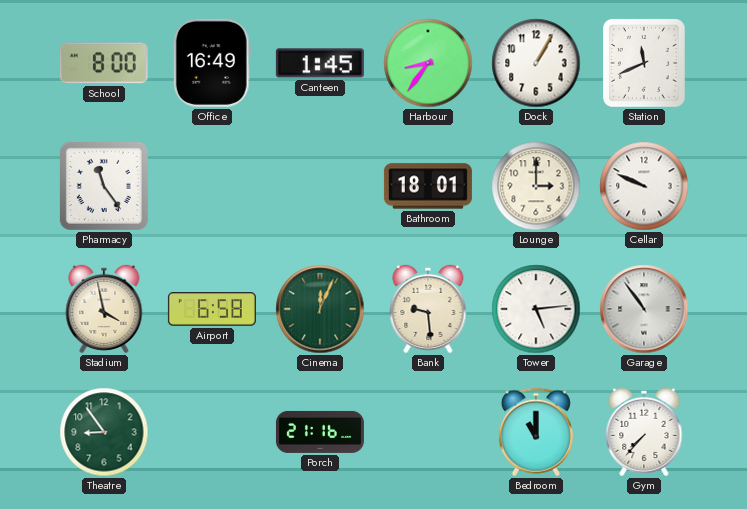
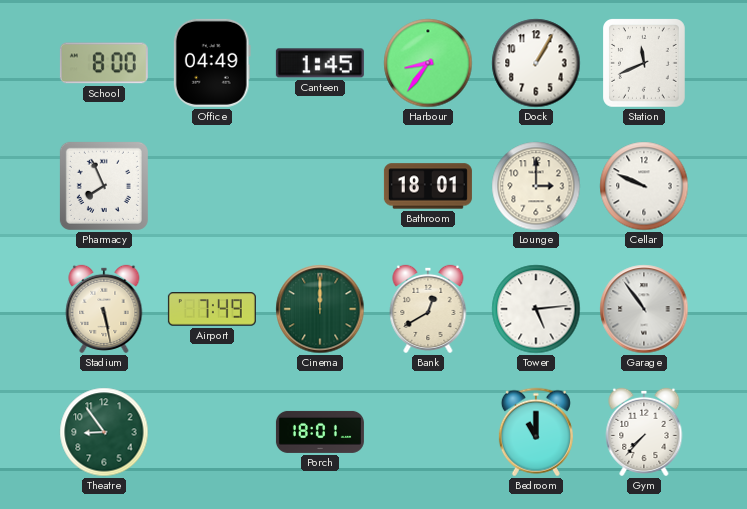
Office: 16:49 -> 04:49
Pharmacy: 11:24 -> 7:56
Stadium: 3:58 -> 5:28
Airport: 6:58 -> 7:49
Cinema: 12:04 -> 12:00
Bank: 9:29 -> 12:40
Porch: 21:16 -> 18:01
